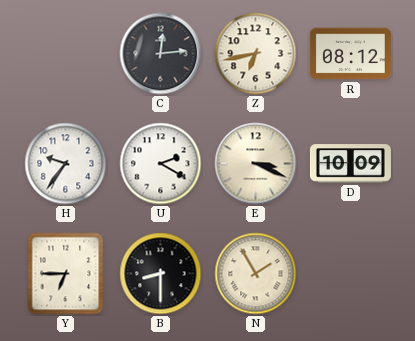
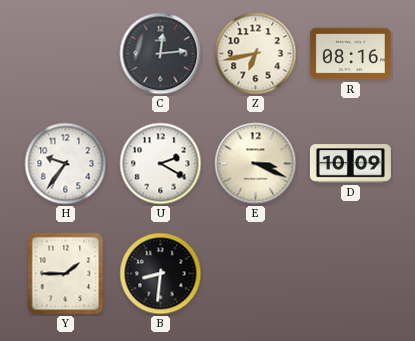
R: 08:12 -> 08:16
Y: 6:45 -> 1:45
B: 8:30 -> 8:31
N: 1:55 -> none
